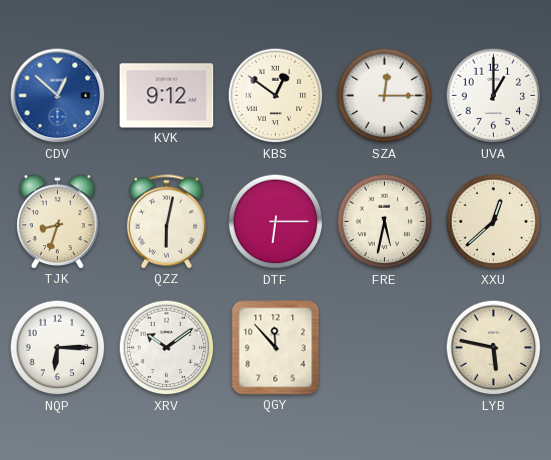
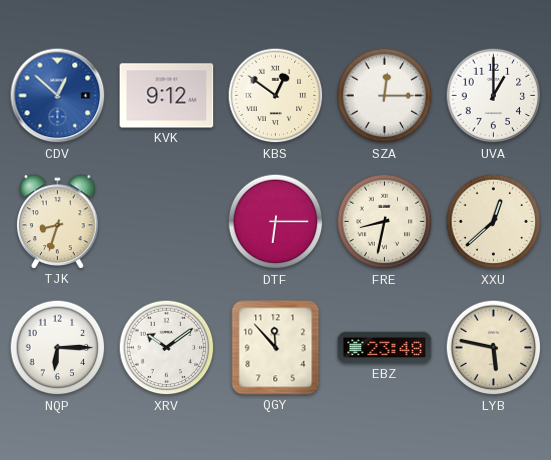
QZZ: 6:02 -> none
FRE: 5:32 -> 8:32
EBZ: none -> 23:48
